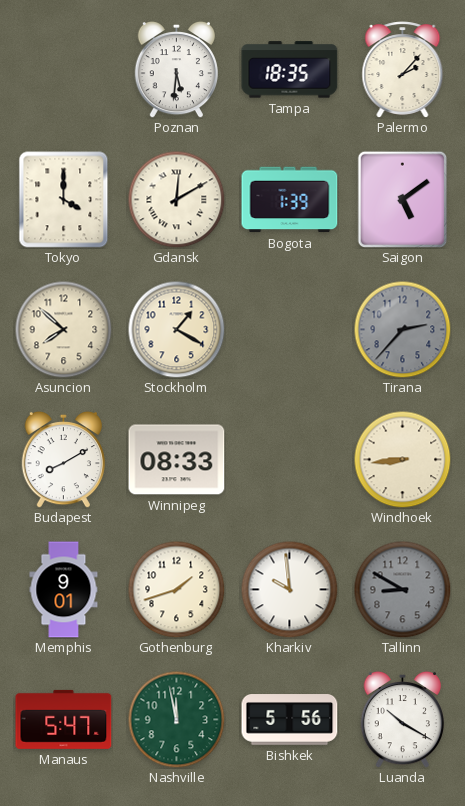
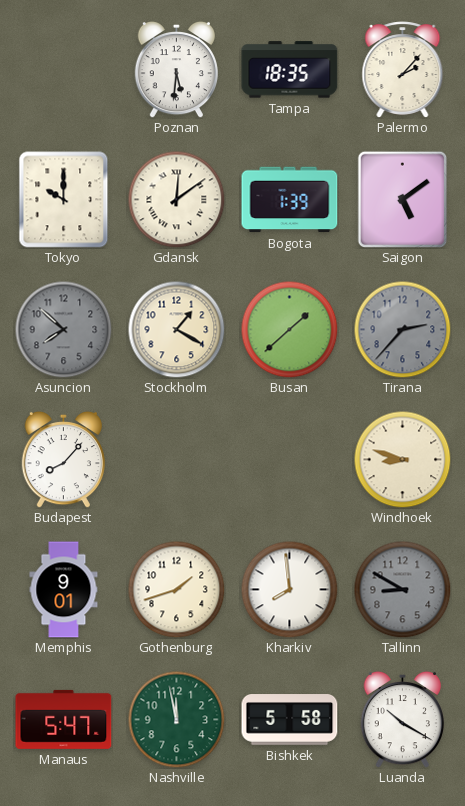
Tokyo: 4:00 -> 10:00
Gdansk: 12:10 -> 12:09
Asuncion dial: cream -> grey
Busan: none -> 1:38
Budapest: 8:10 -> 8:07
Winnipeg: 08:33 -> none
Windhoek: 8:44 -> 8:48
Kharkiv: 9:59 -> 7:59
Bishkek: 5:56 -> 5:58
